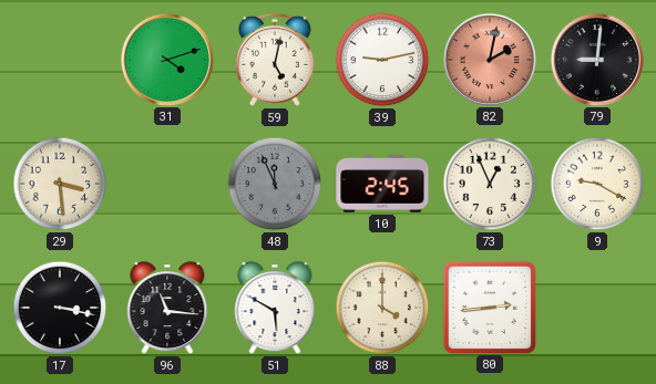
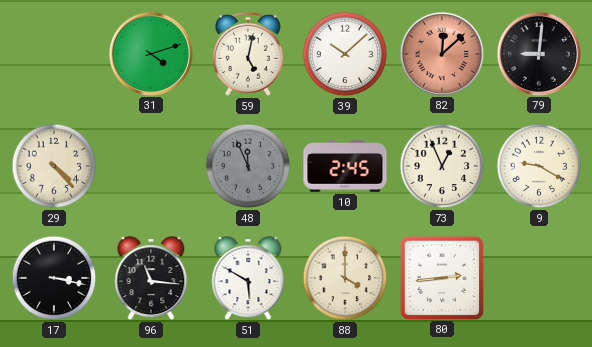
39: 9:13 -> 10:08
82: 2:02 -> 12:08
29: 3:29 -> 4:23
